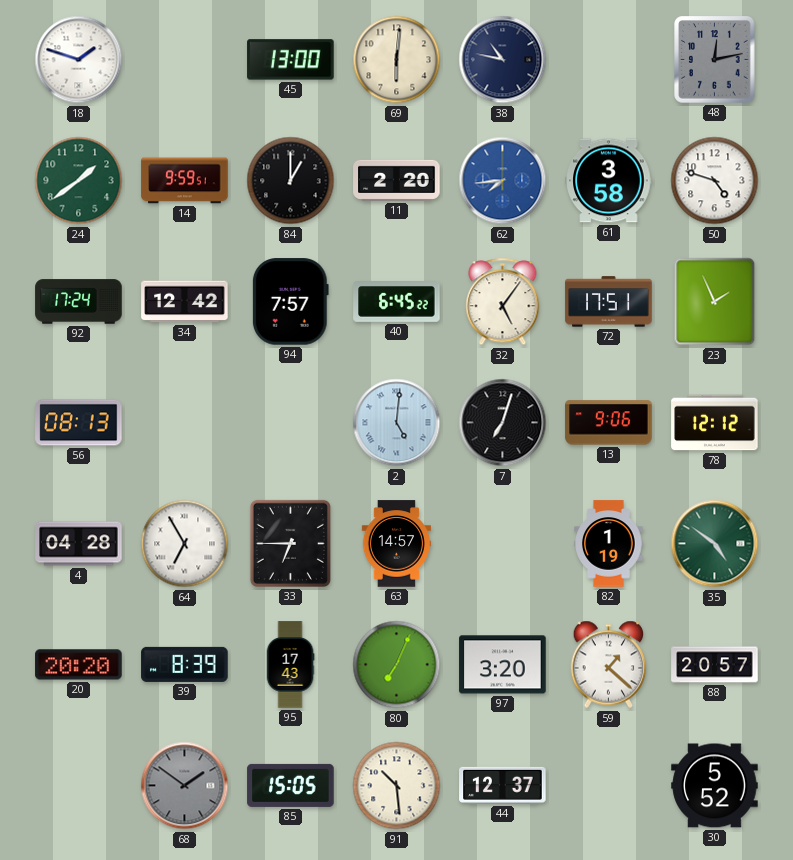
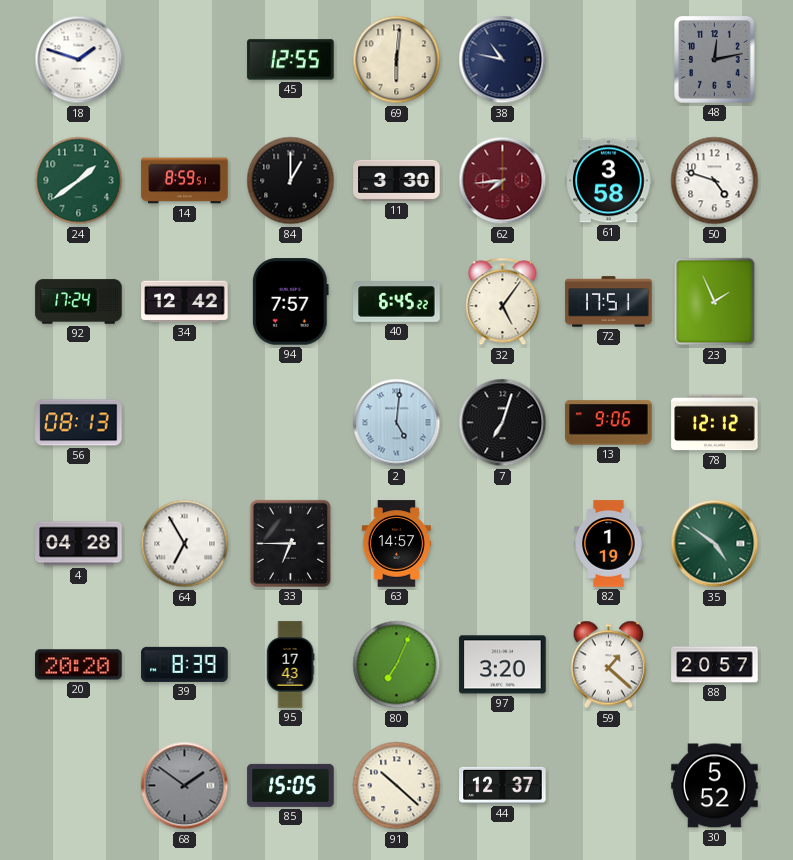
45: 13:00 -> 12:55
14: 9:59 -> 8:59
11: 2:20 -> 3:30
62 dial: blue -> burgundy
91: 10:29 -> 10:22
